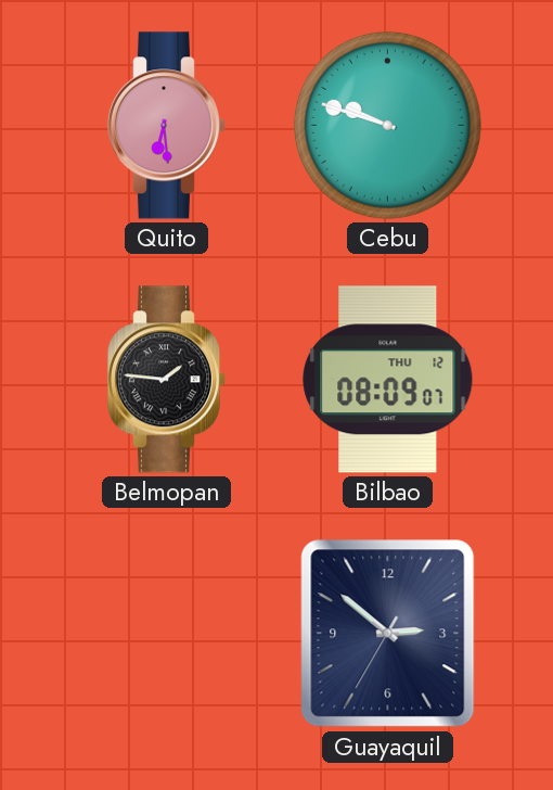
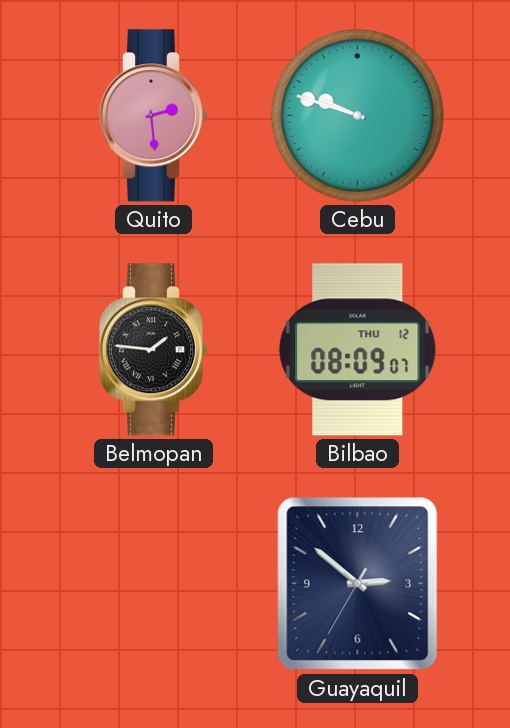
Quito: 6:29 -> 2:29
